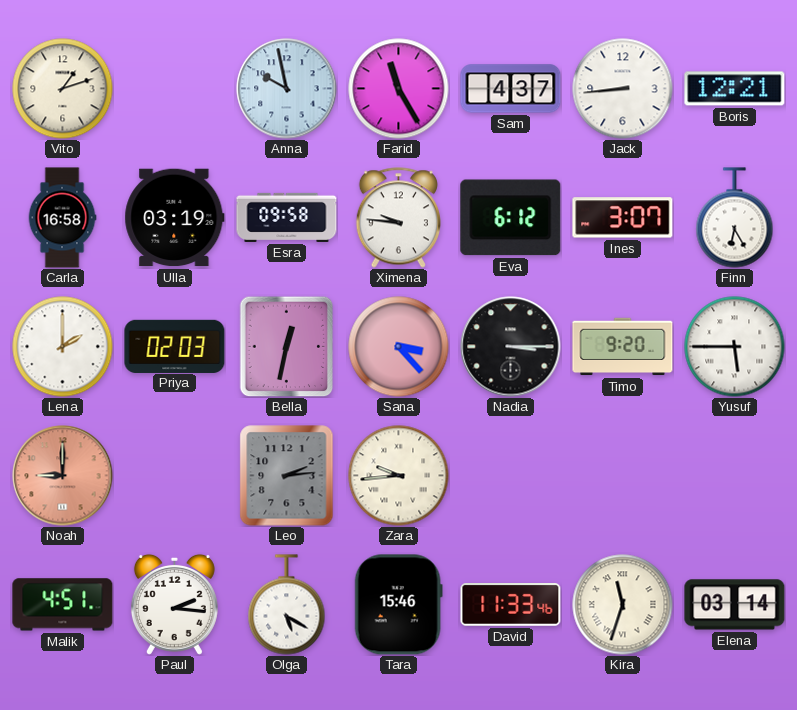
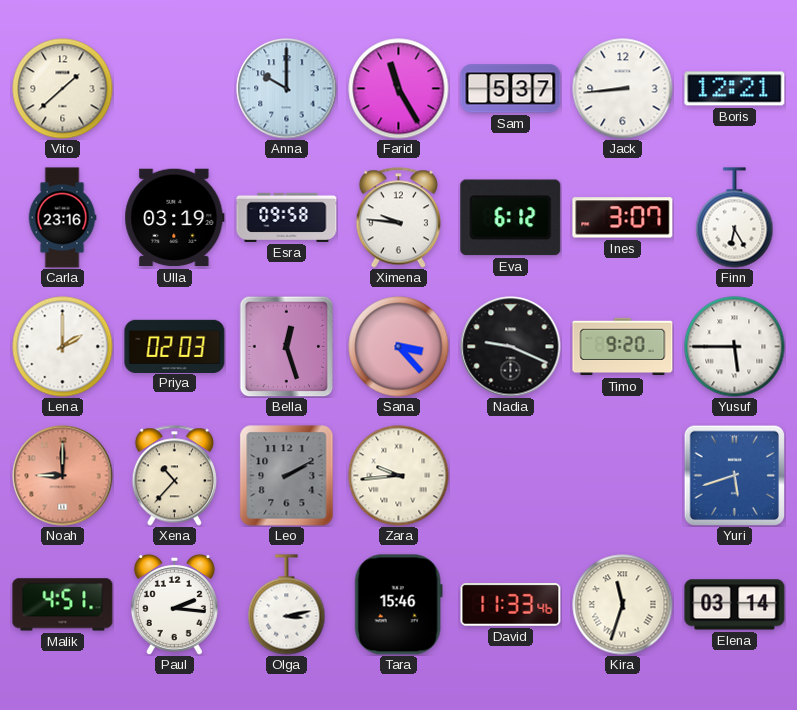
Vito: 1:12 -> 1:38
Anna: 9:58 -> 10:00
Sam: 4:37 -> 5:37
Carla: 16:58 -> 23:16
Bella: 12:32 -> 12:27
Nadia: 3:15 -> 9:19
Xena: none -> 10:37
Leo: 2:14 -> 2:10
Yuri: none -> 5:42
Olga: 5:20 -> 3:13
